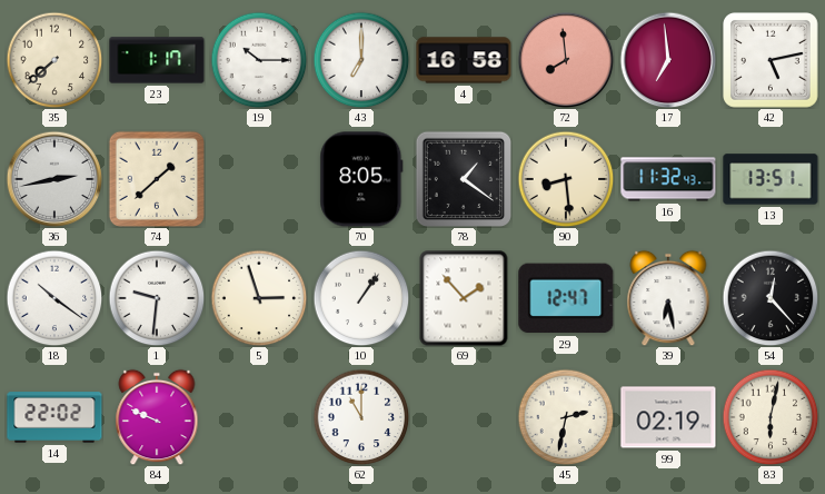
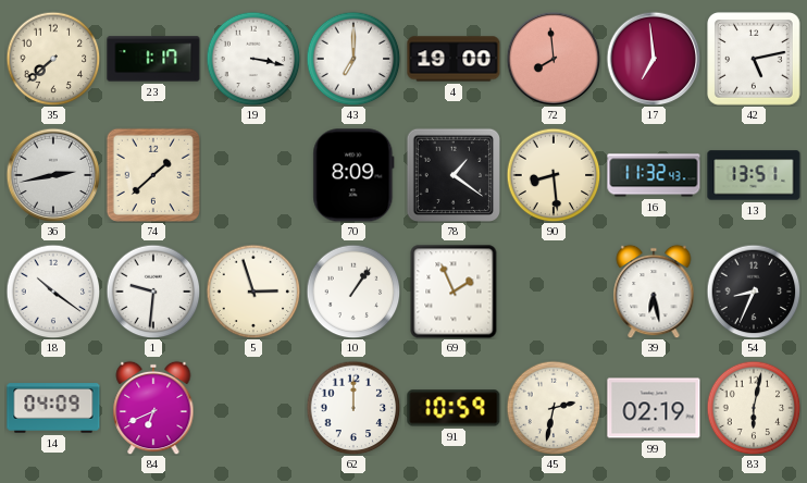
19: 10:15 -> 3:17
4: 16:58 -> 19:00
70: 8:05 -> 8:09
69: 1:53 -> 1:56
29: 12:47 -> none
54: 12:23 -> 8:34
14: 22:02 -> 04:09
84: 9:49 -> 6:41
62: 11:00 -> 12:00
91: none -> 10:59
